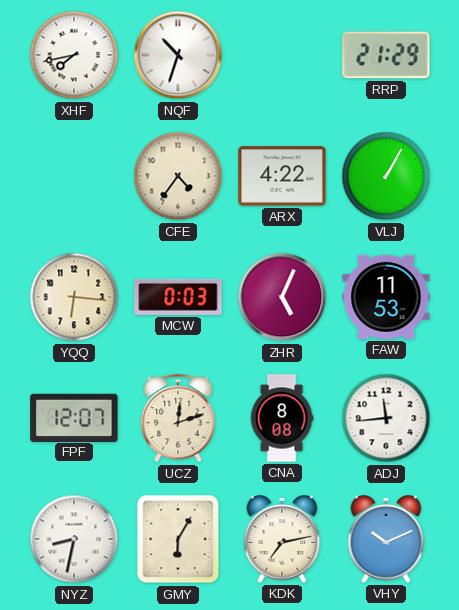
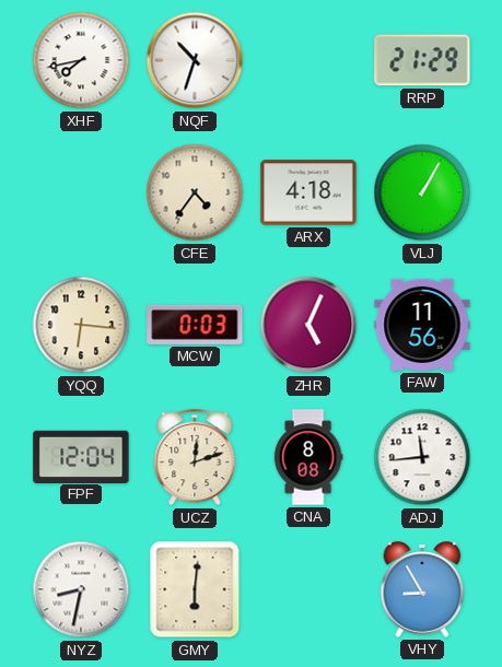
ARX: 4:22 -> 4:18
FAW: 11:53 -> 11:56
FPF: 12:07 -> 12:04
GMY: 6:05 -> 6:01
KDK: 7:13 -> none
VHY: 10:11 -> 8:55
